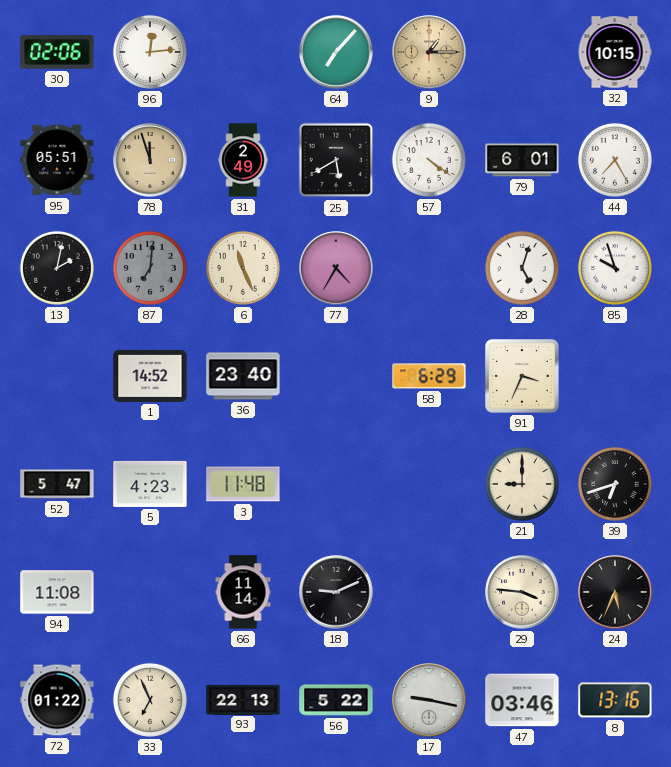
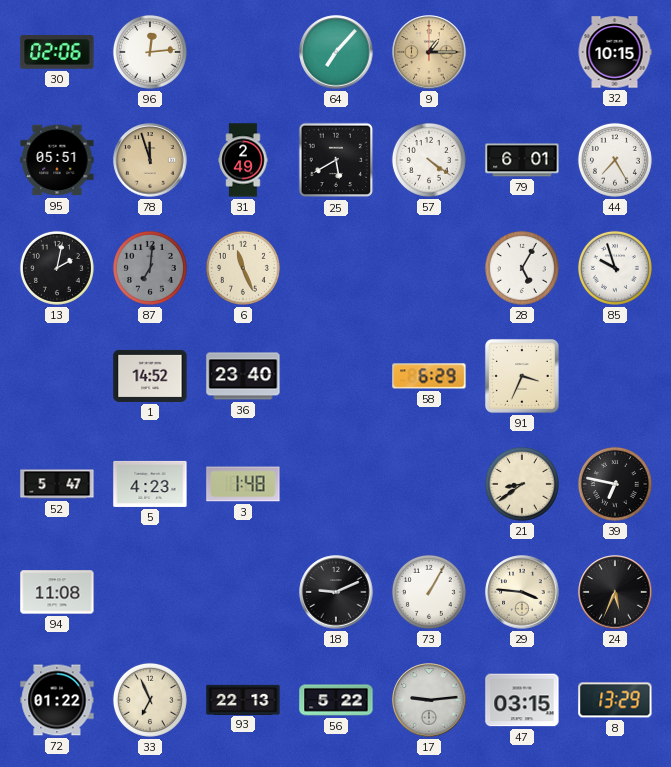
77: 4:35 -> none
28: 5:03 -> 5:05
3: 11:48 -> 1:48
21: 9:00 -> 8:39
39: 6:42 -> 6:47
66: 11:14 -> none
73: none -> 1:05
17: 9:17 -> 9:14
47: 03:46 -> 03:15
8: 13:16 -> 13:29
